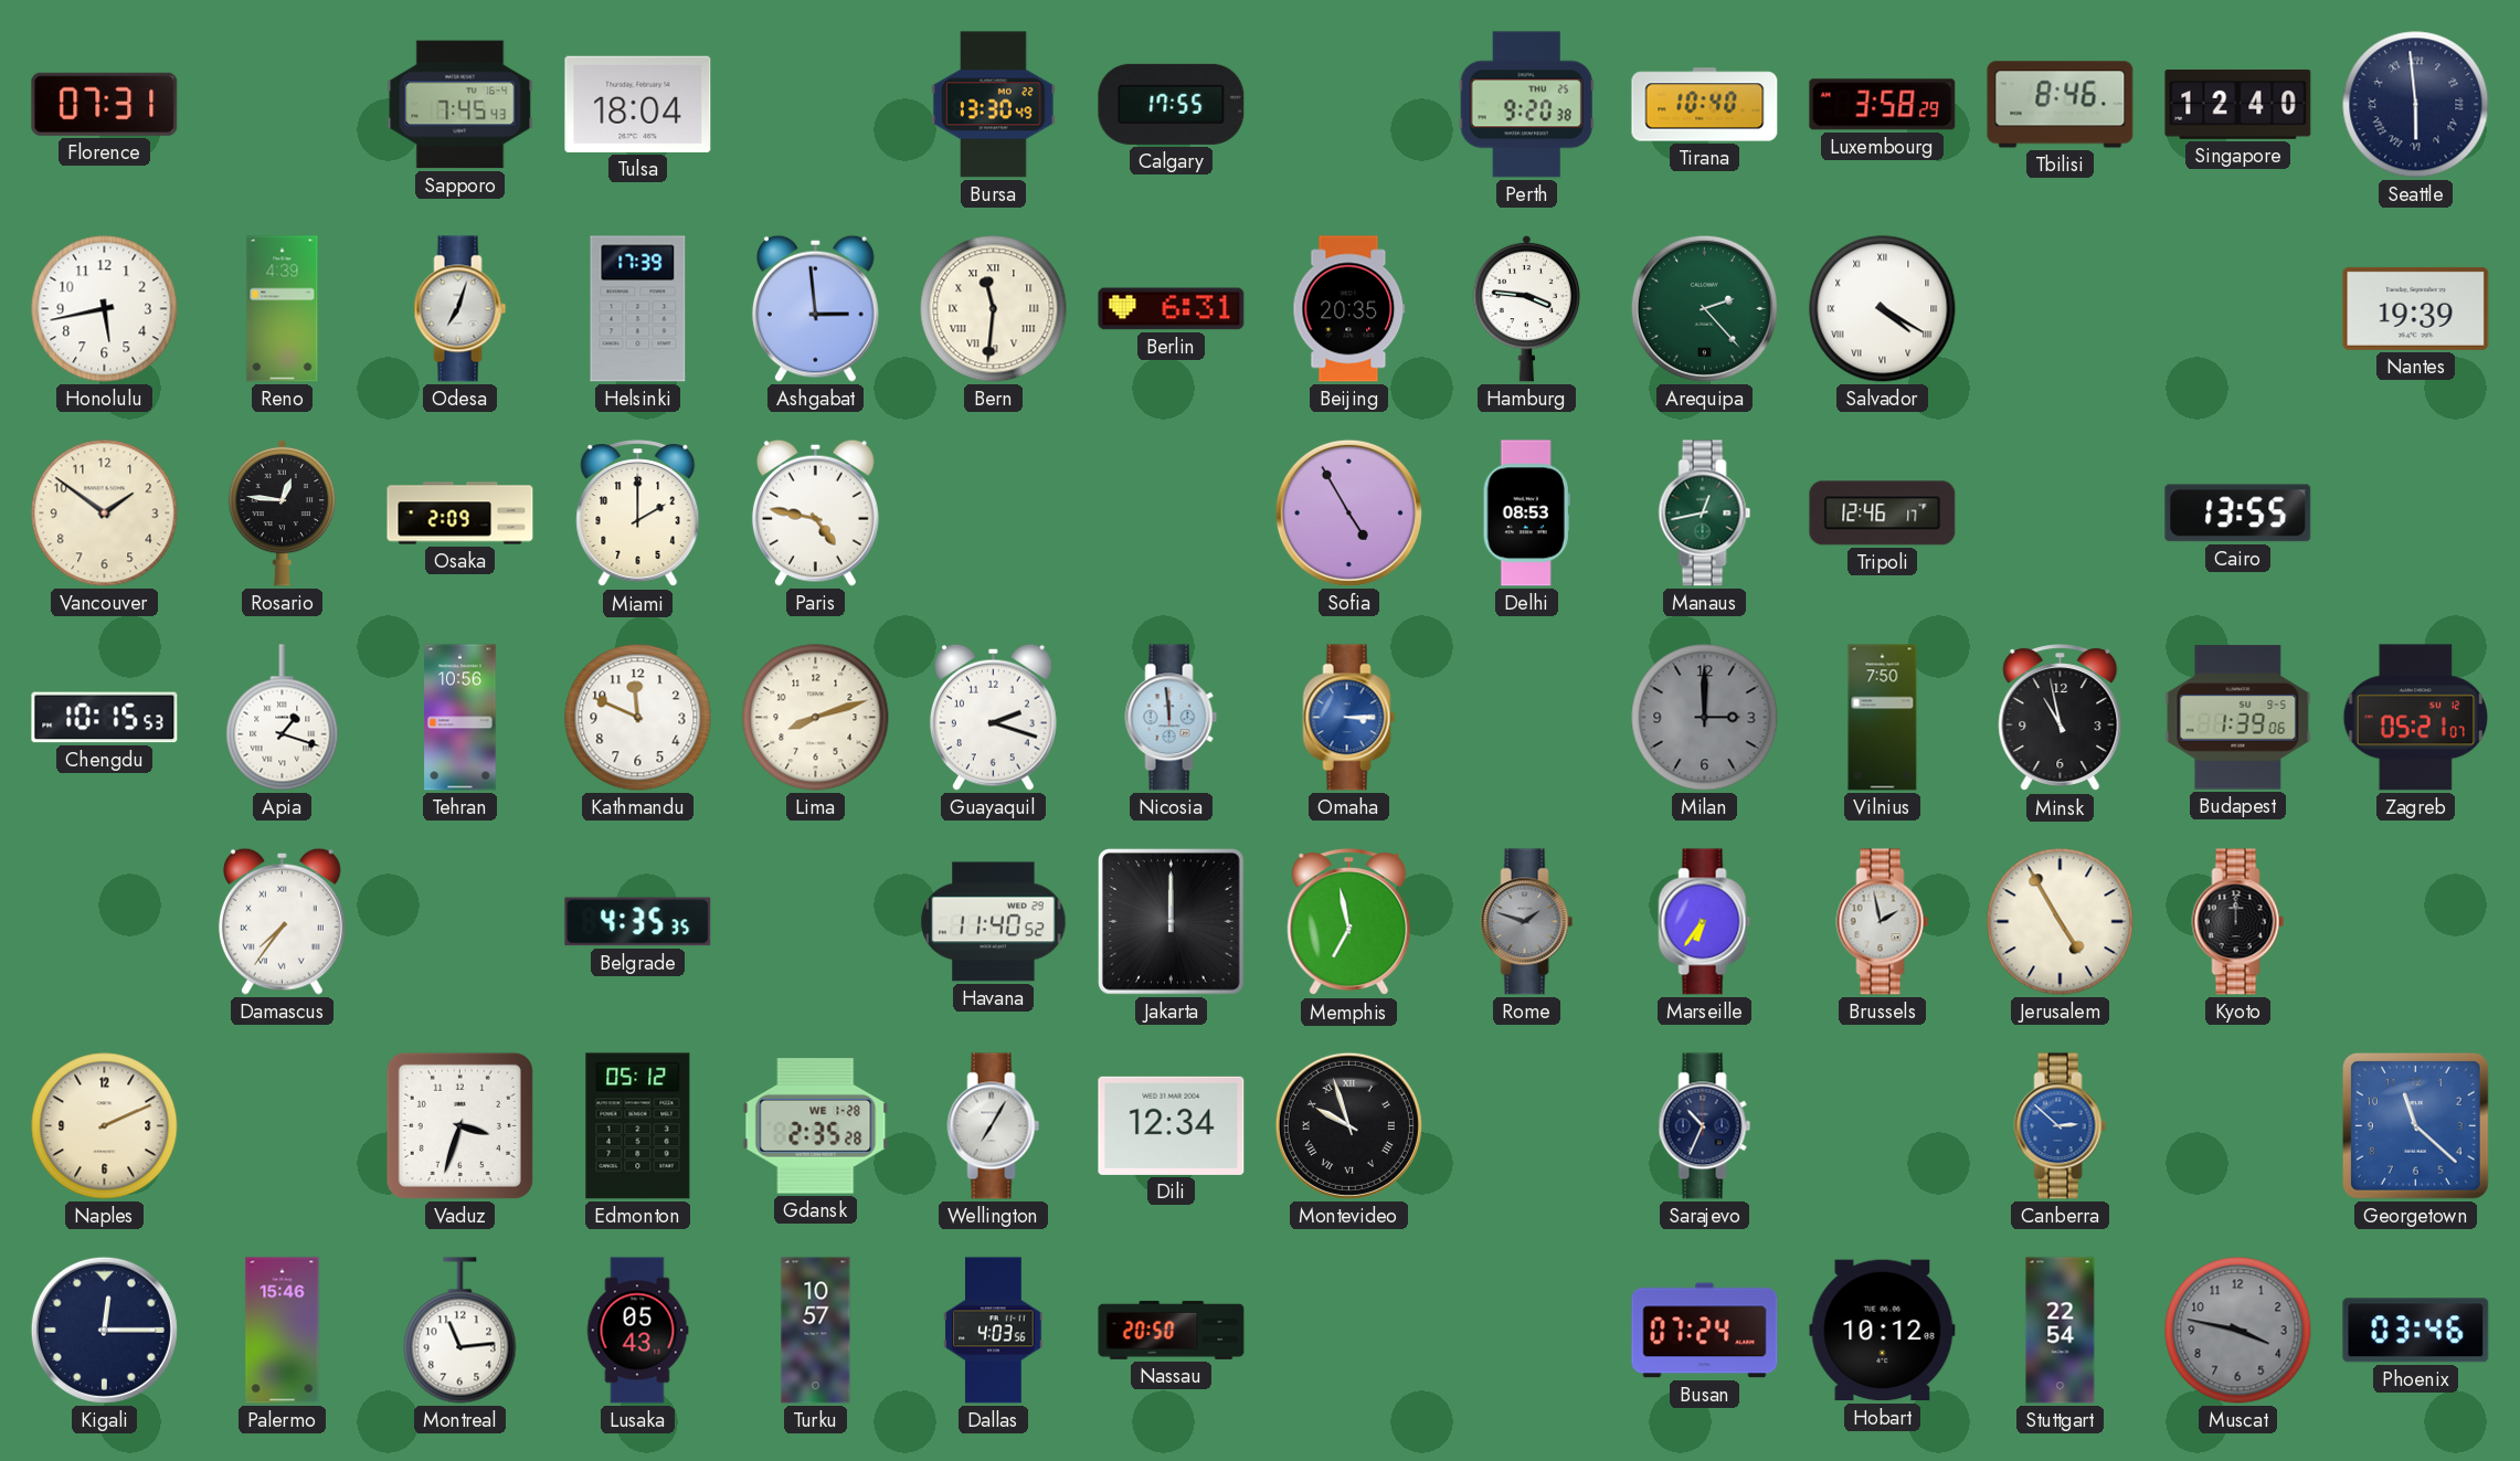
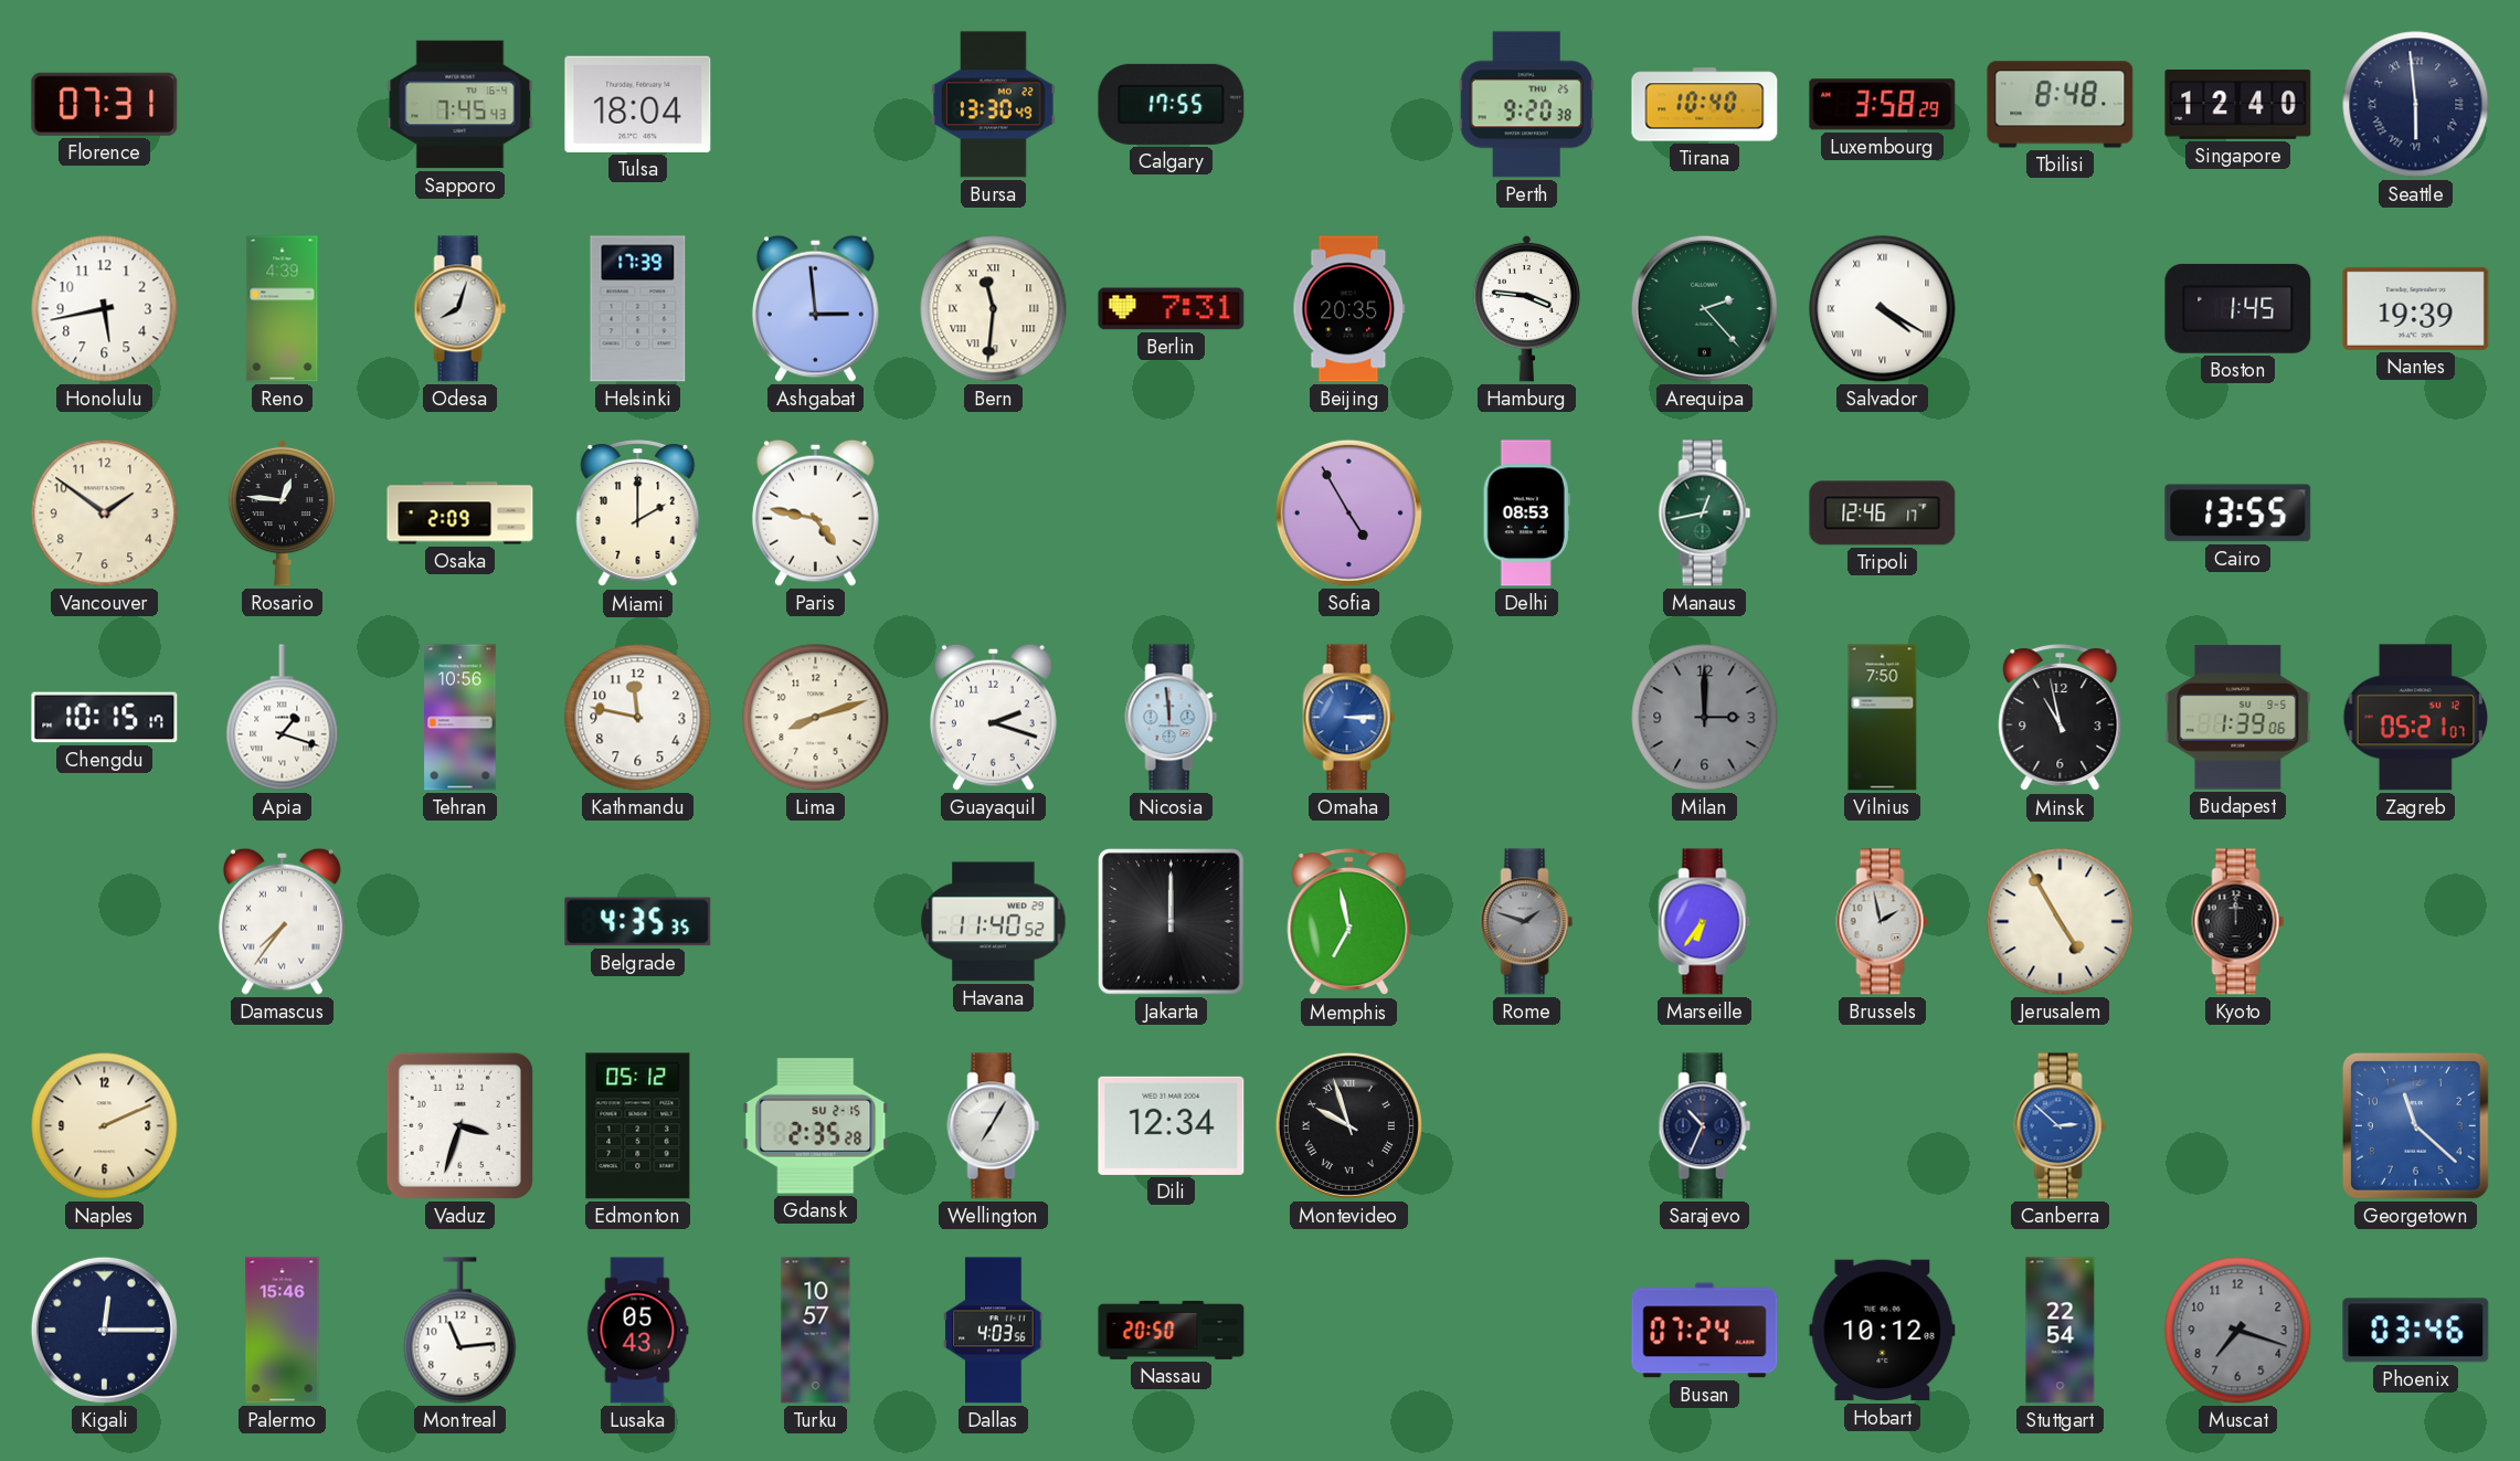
Tbilisi: 8:46 -> 8:48
Odesa: 7:03 -> 8:03
Berlin: 6:31 -> 7:31
Boston: none -> 1:45
Chengdu: 10:15:53 -> 10:15:17
Kathmandu: 11:49 -> 11:47
Gdansk date: WE 1-28 -> SU 2-15
Muscat: 3:47 -> 7:18
